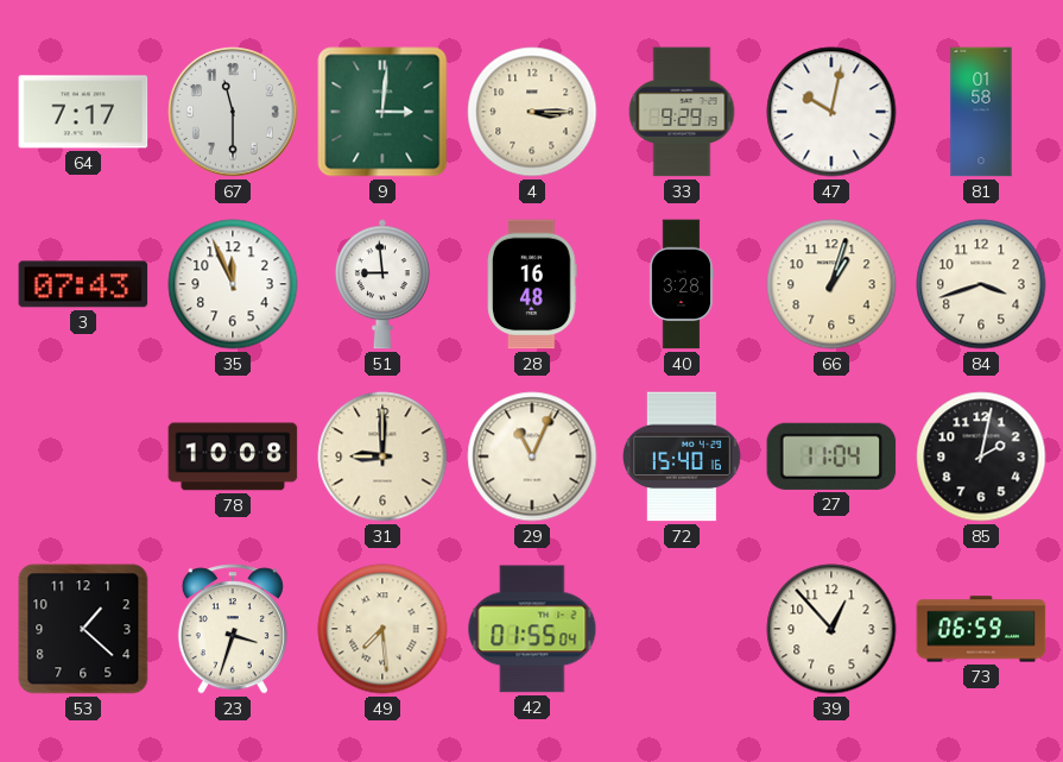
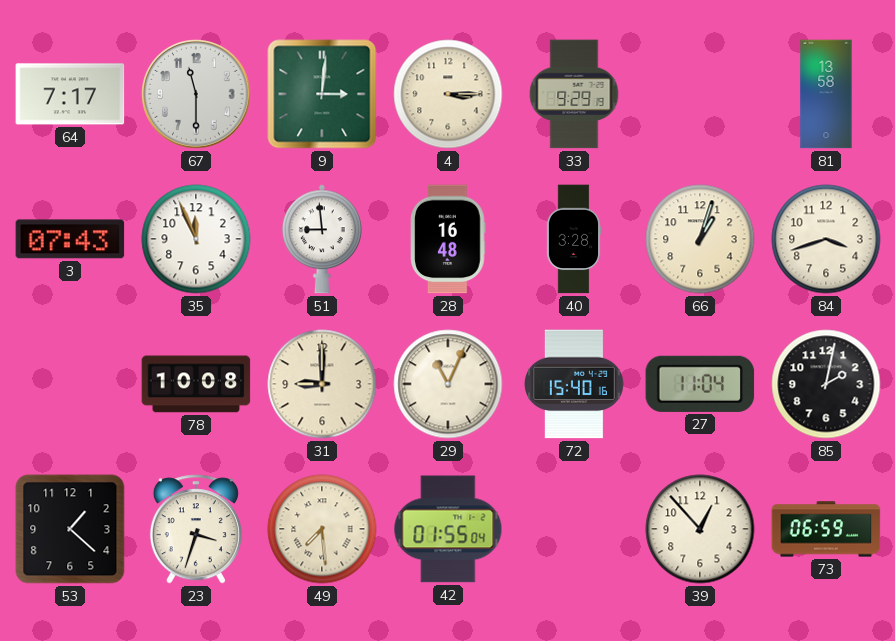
47: 10:02 -> none
81: 01:58 -> 13:58
